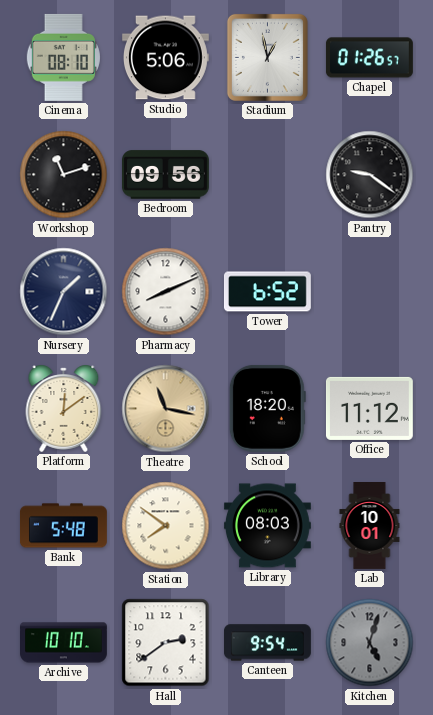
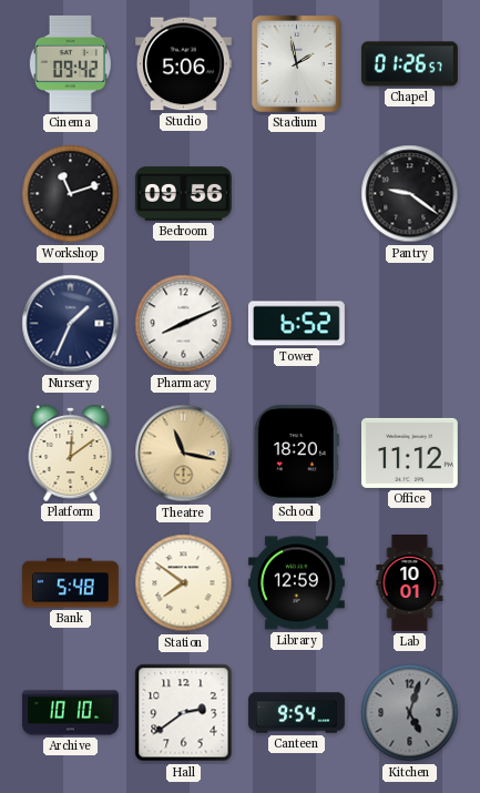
Cinema: 08:10 -> 09:42
Stadium: 12:58 -> 1:58
Library: 08:03 -> 12:59
